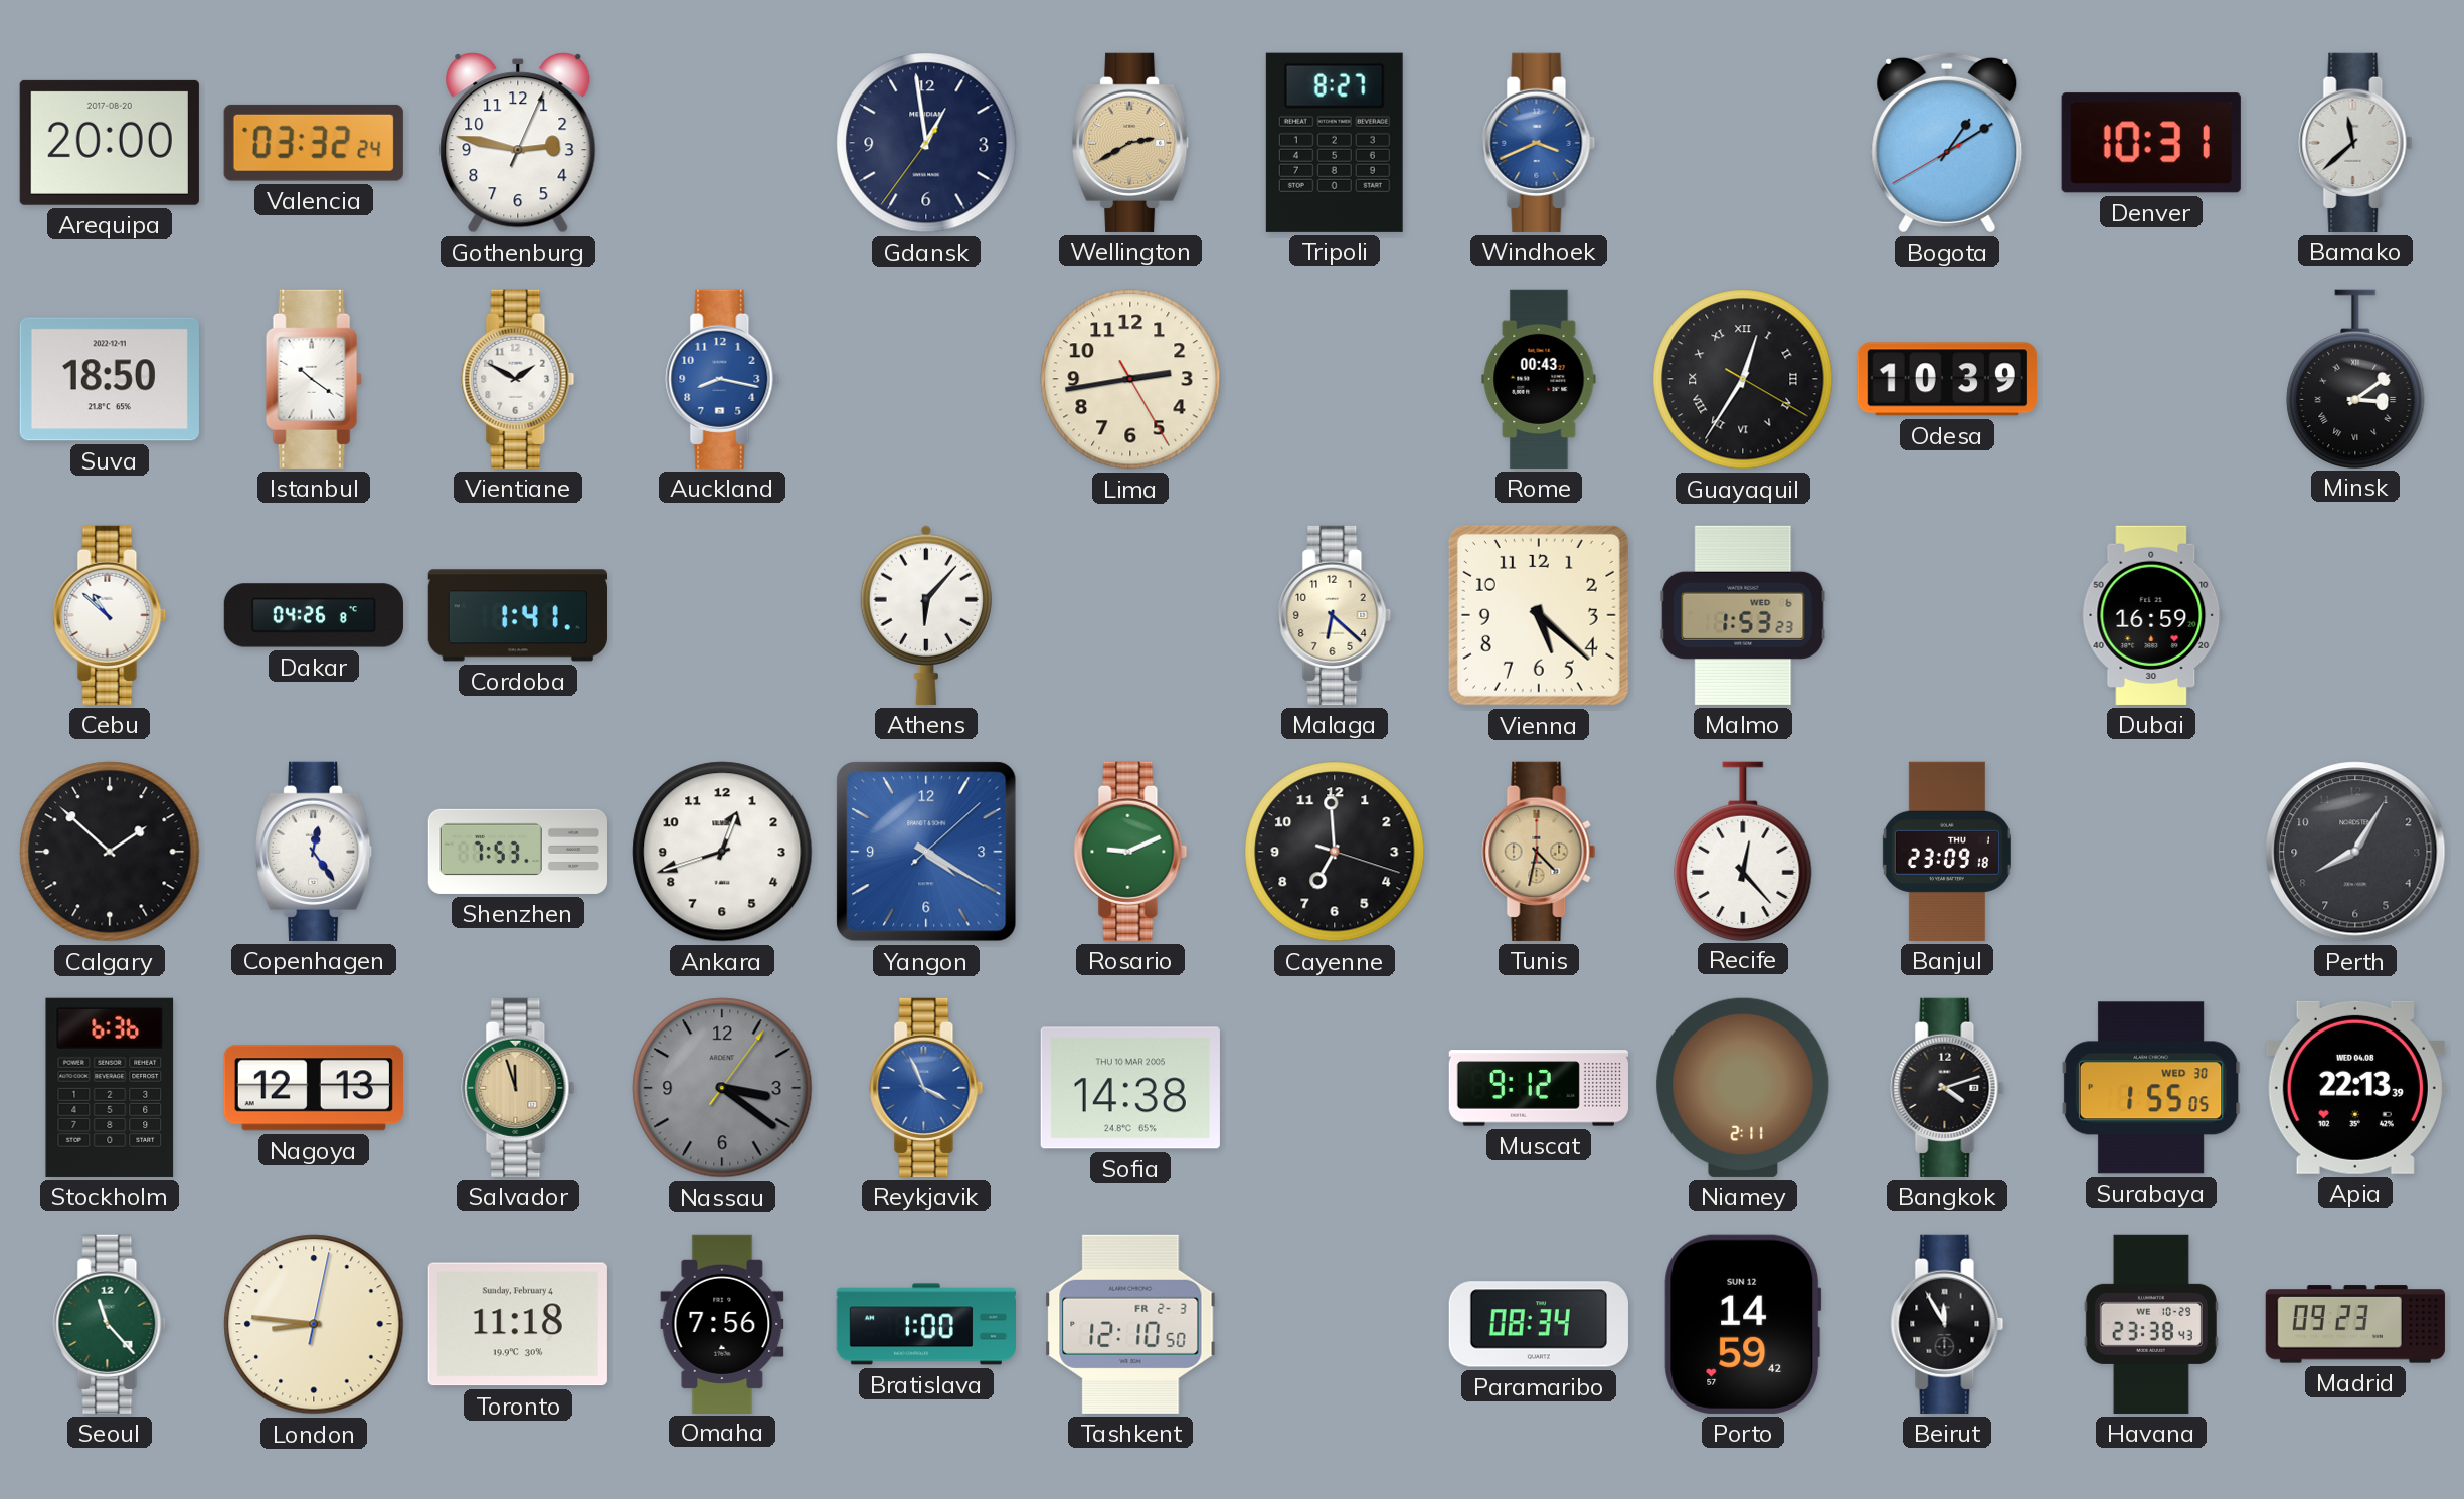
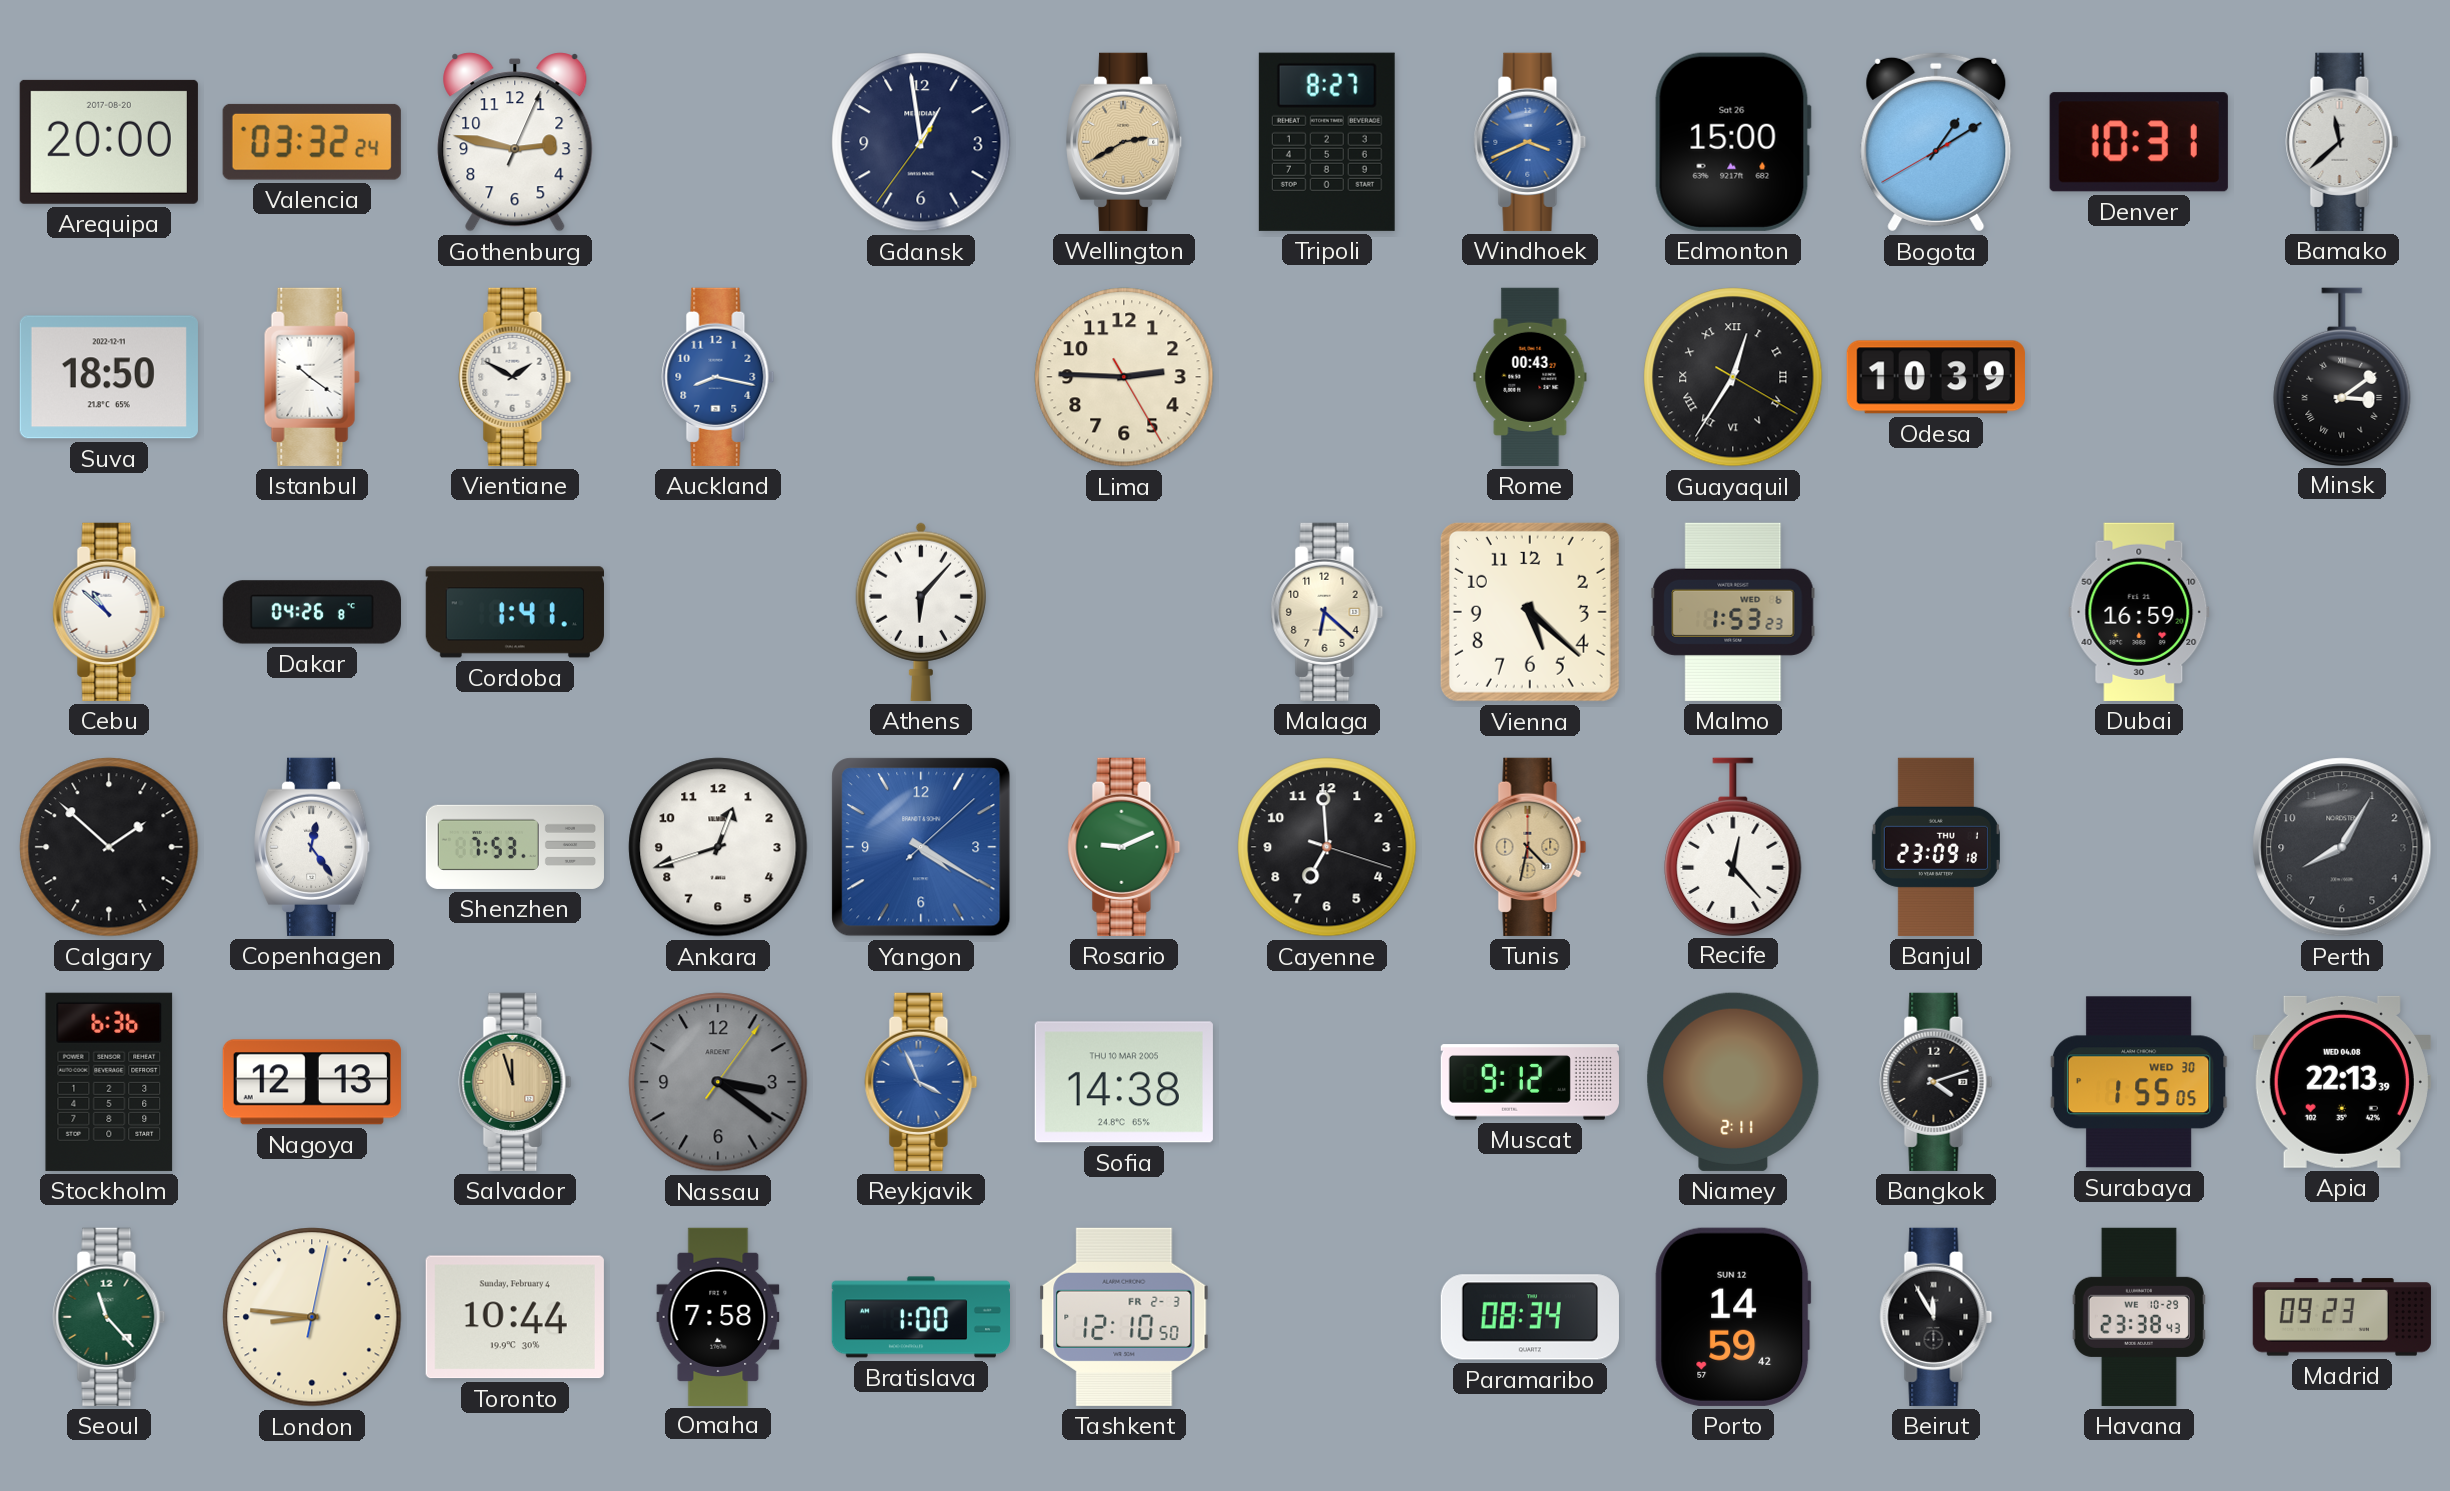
Edmonton: none -> 15:00
Lima: 2:43 -> 2:45
Toronto: 11:18 -> 10:44
Omaha: 7:56 -> 7:58
